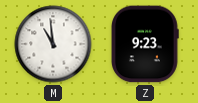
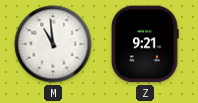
Z: 9:23 -> 9:21
